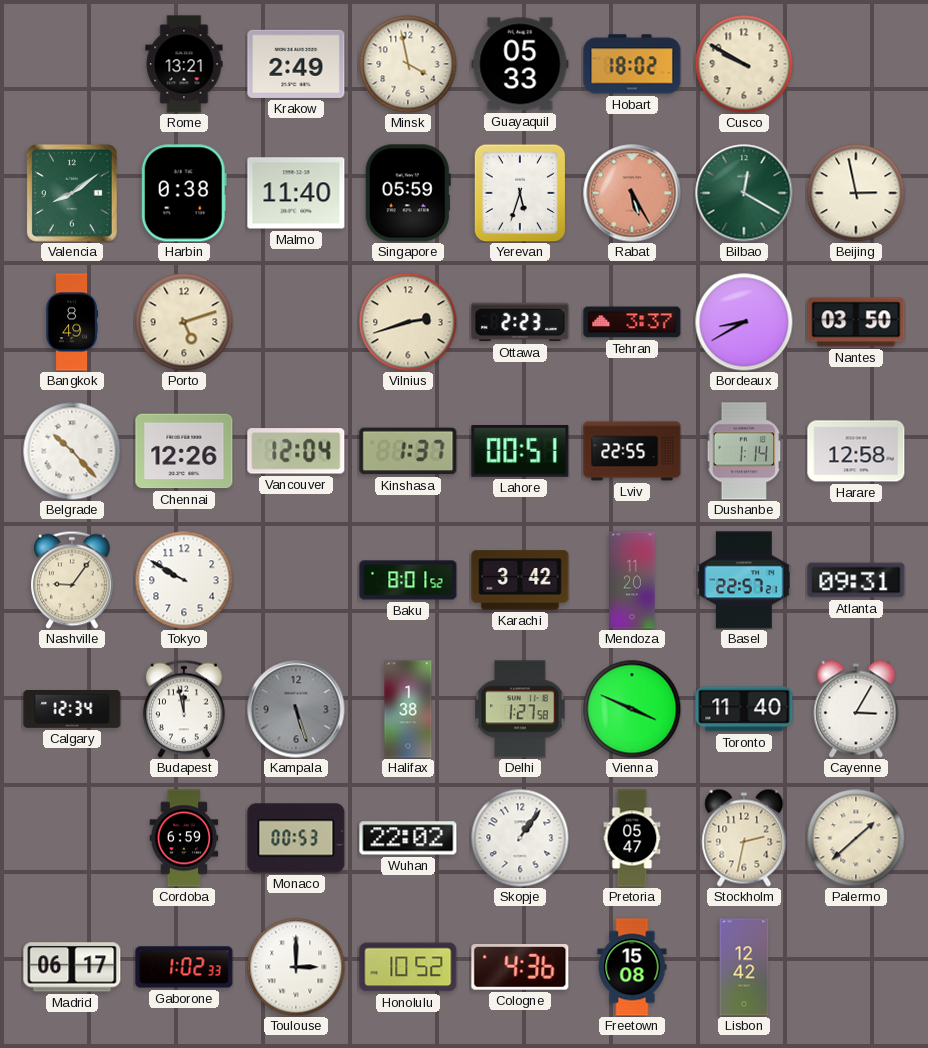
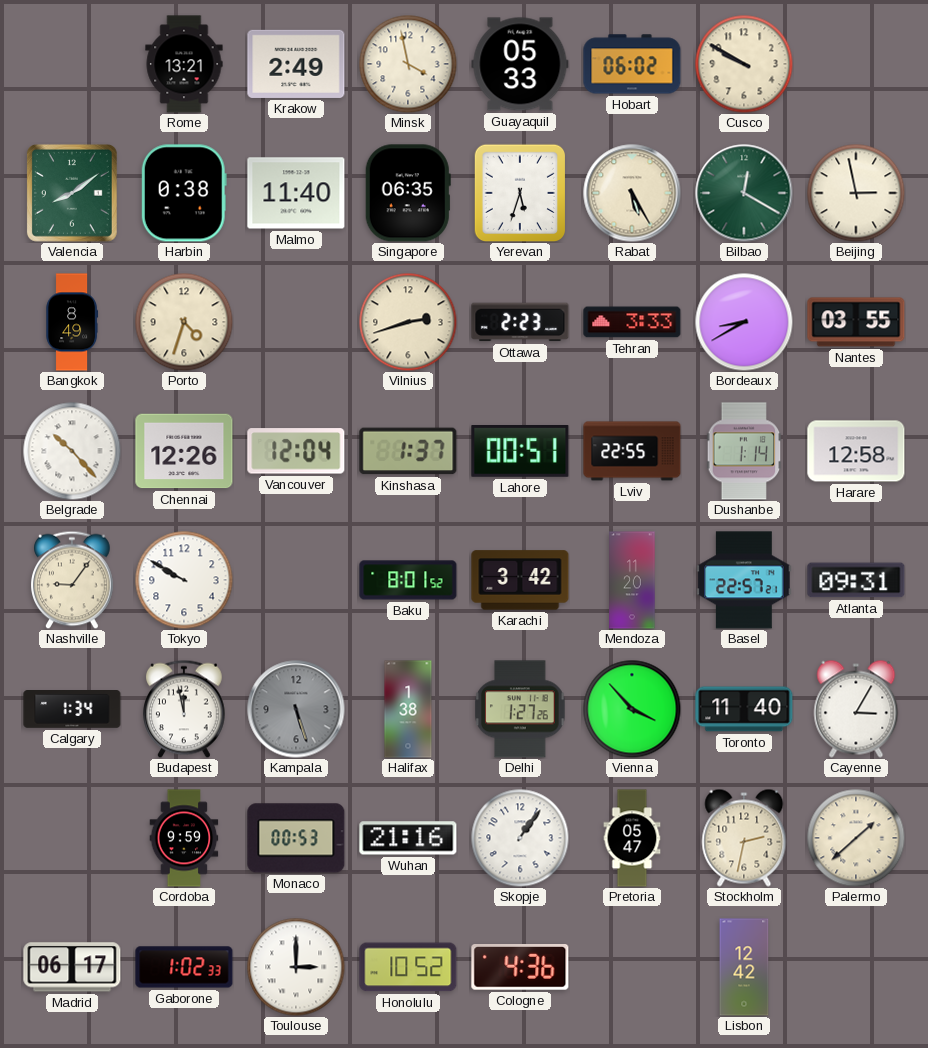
Hobart: 18:02 -> 06:02
Singapore: 05:59 -> 06:35
Rabat dial: salmon -> cream
Porto: 5:12 -> 4:33
Tehran: 3:37 -> 3:33
Nantes: 03:50 -> 03:55
Calgary: 12:34 -> 1:34
Delhi: 1:27:58 -> 1:27:26
Vienna: 3:49 -> 3:53
Cordoba: 6:59 -> 9:59
Wuhan: 22:02 -> 21:16
Freetown: 15:08 -> none
